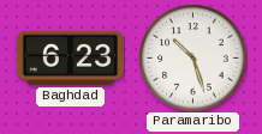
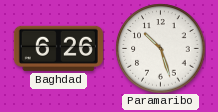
Baghdad: 6:23 -> 6:26
